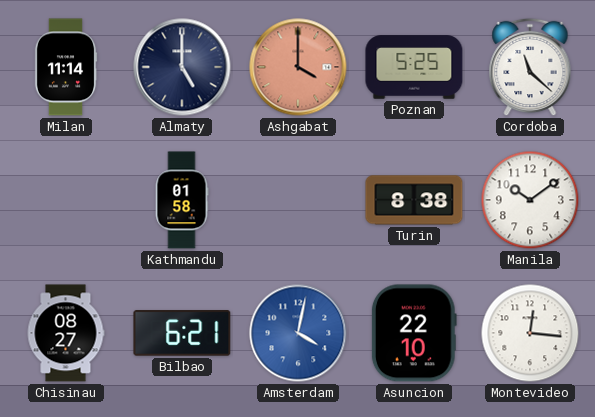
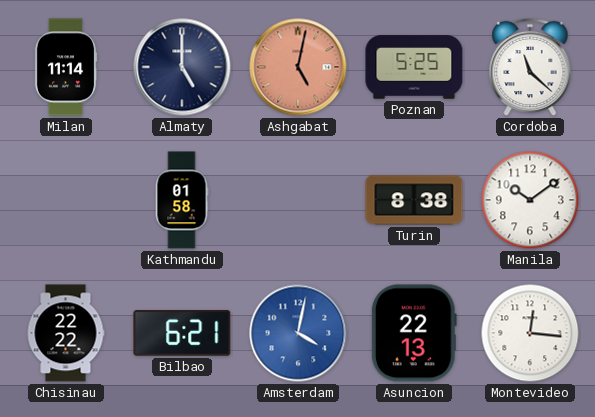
Ashgabat: 4:00 -> 5:02
Chisinau: 08:27 -> 22:22
Asuncion: 22:10 -> 22:13
